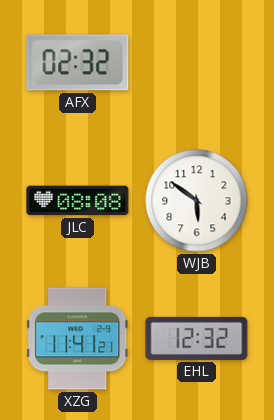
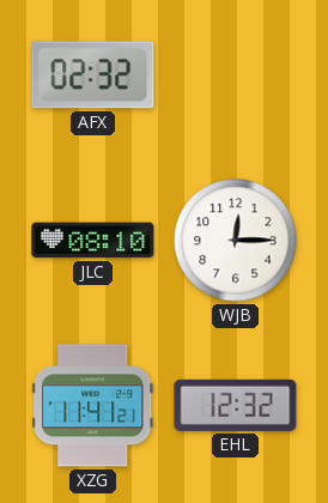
JLC: 08:08 -> 08:10
WJB: 5:51 -> 12:15
